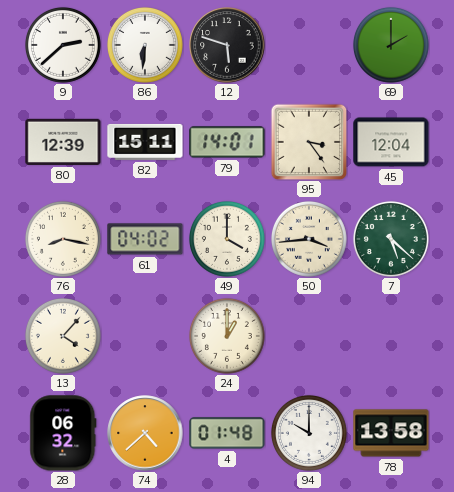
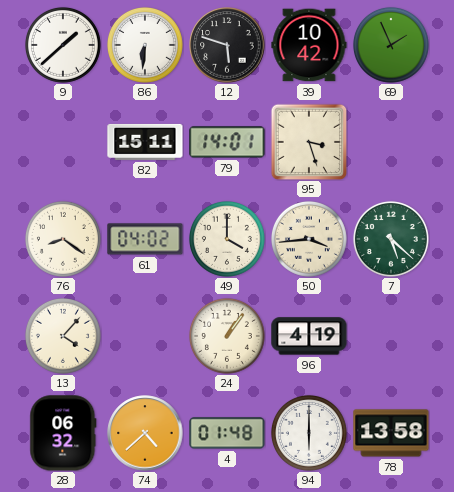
9: 2:38 -> 1:38
39: none -> 10:42
69: 2:00 -> 1:56
80: 12:39 -> none
95: 3:24 -> 3:27
45: 12:04 -> none
76: 8:17 -> 8:21
24: 1:00 -> 1:06
96: none -> 4:19
94: 10:00 -> 6:00
